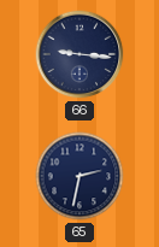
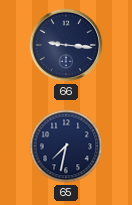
65: 2:32 -> 7:32
